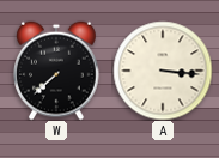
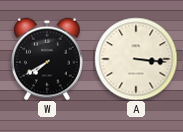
W: 7:38 -> 7:40
